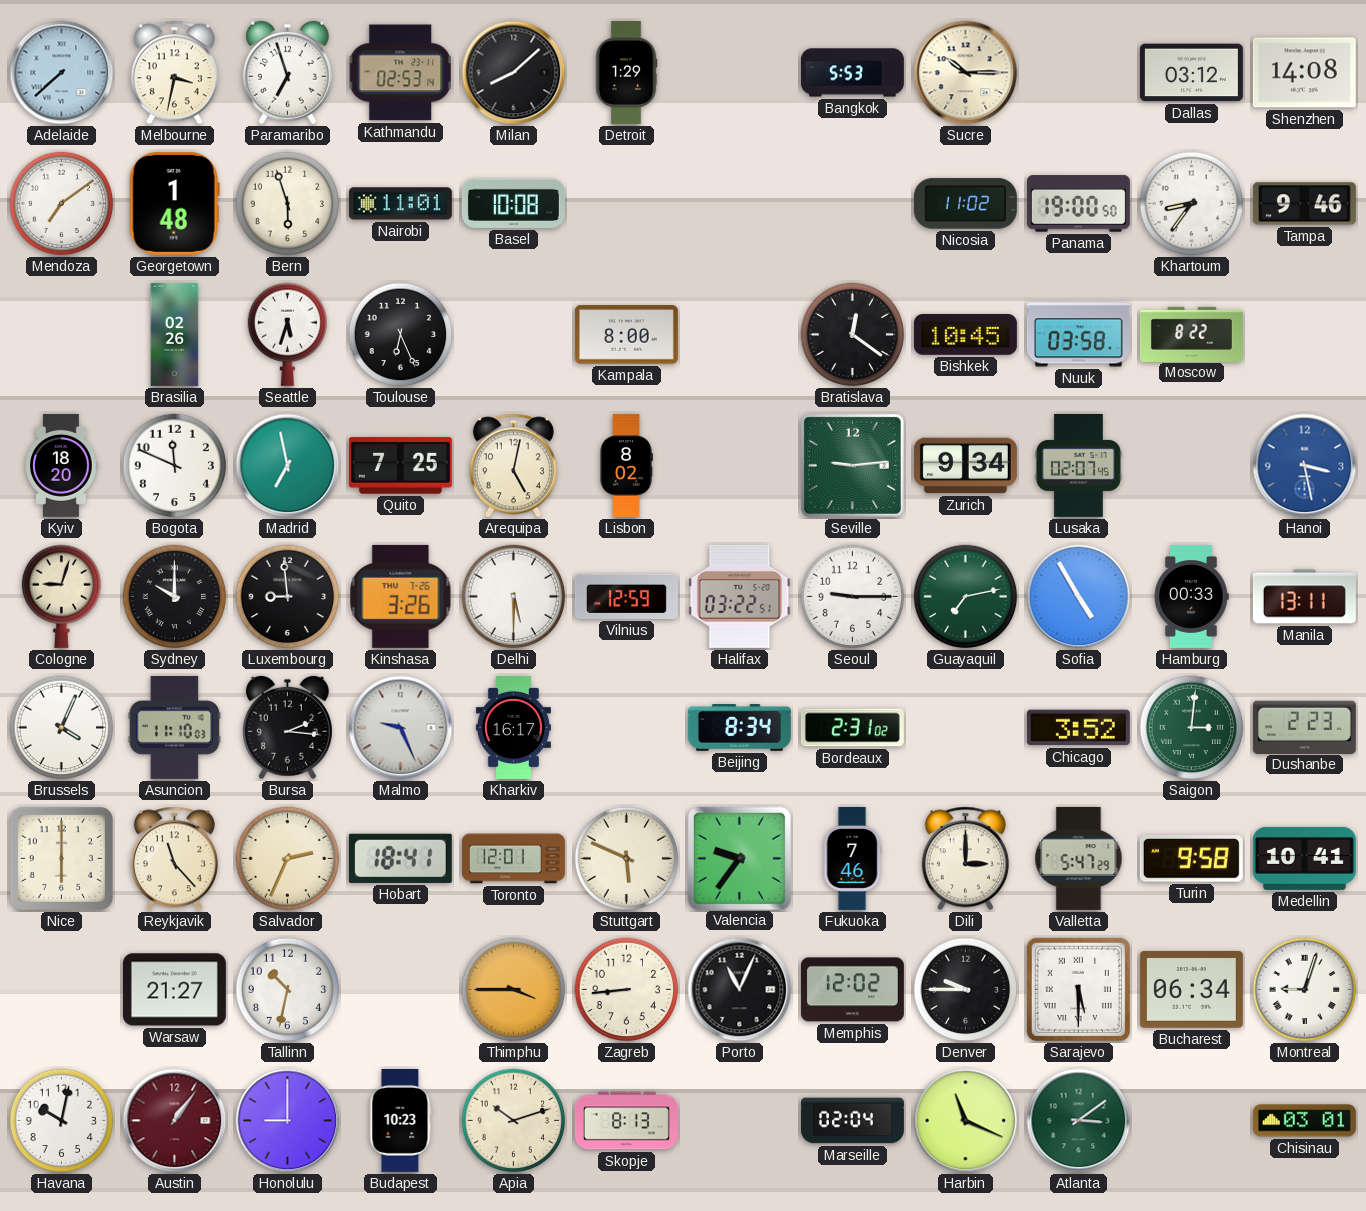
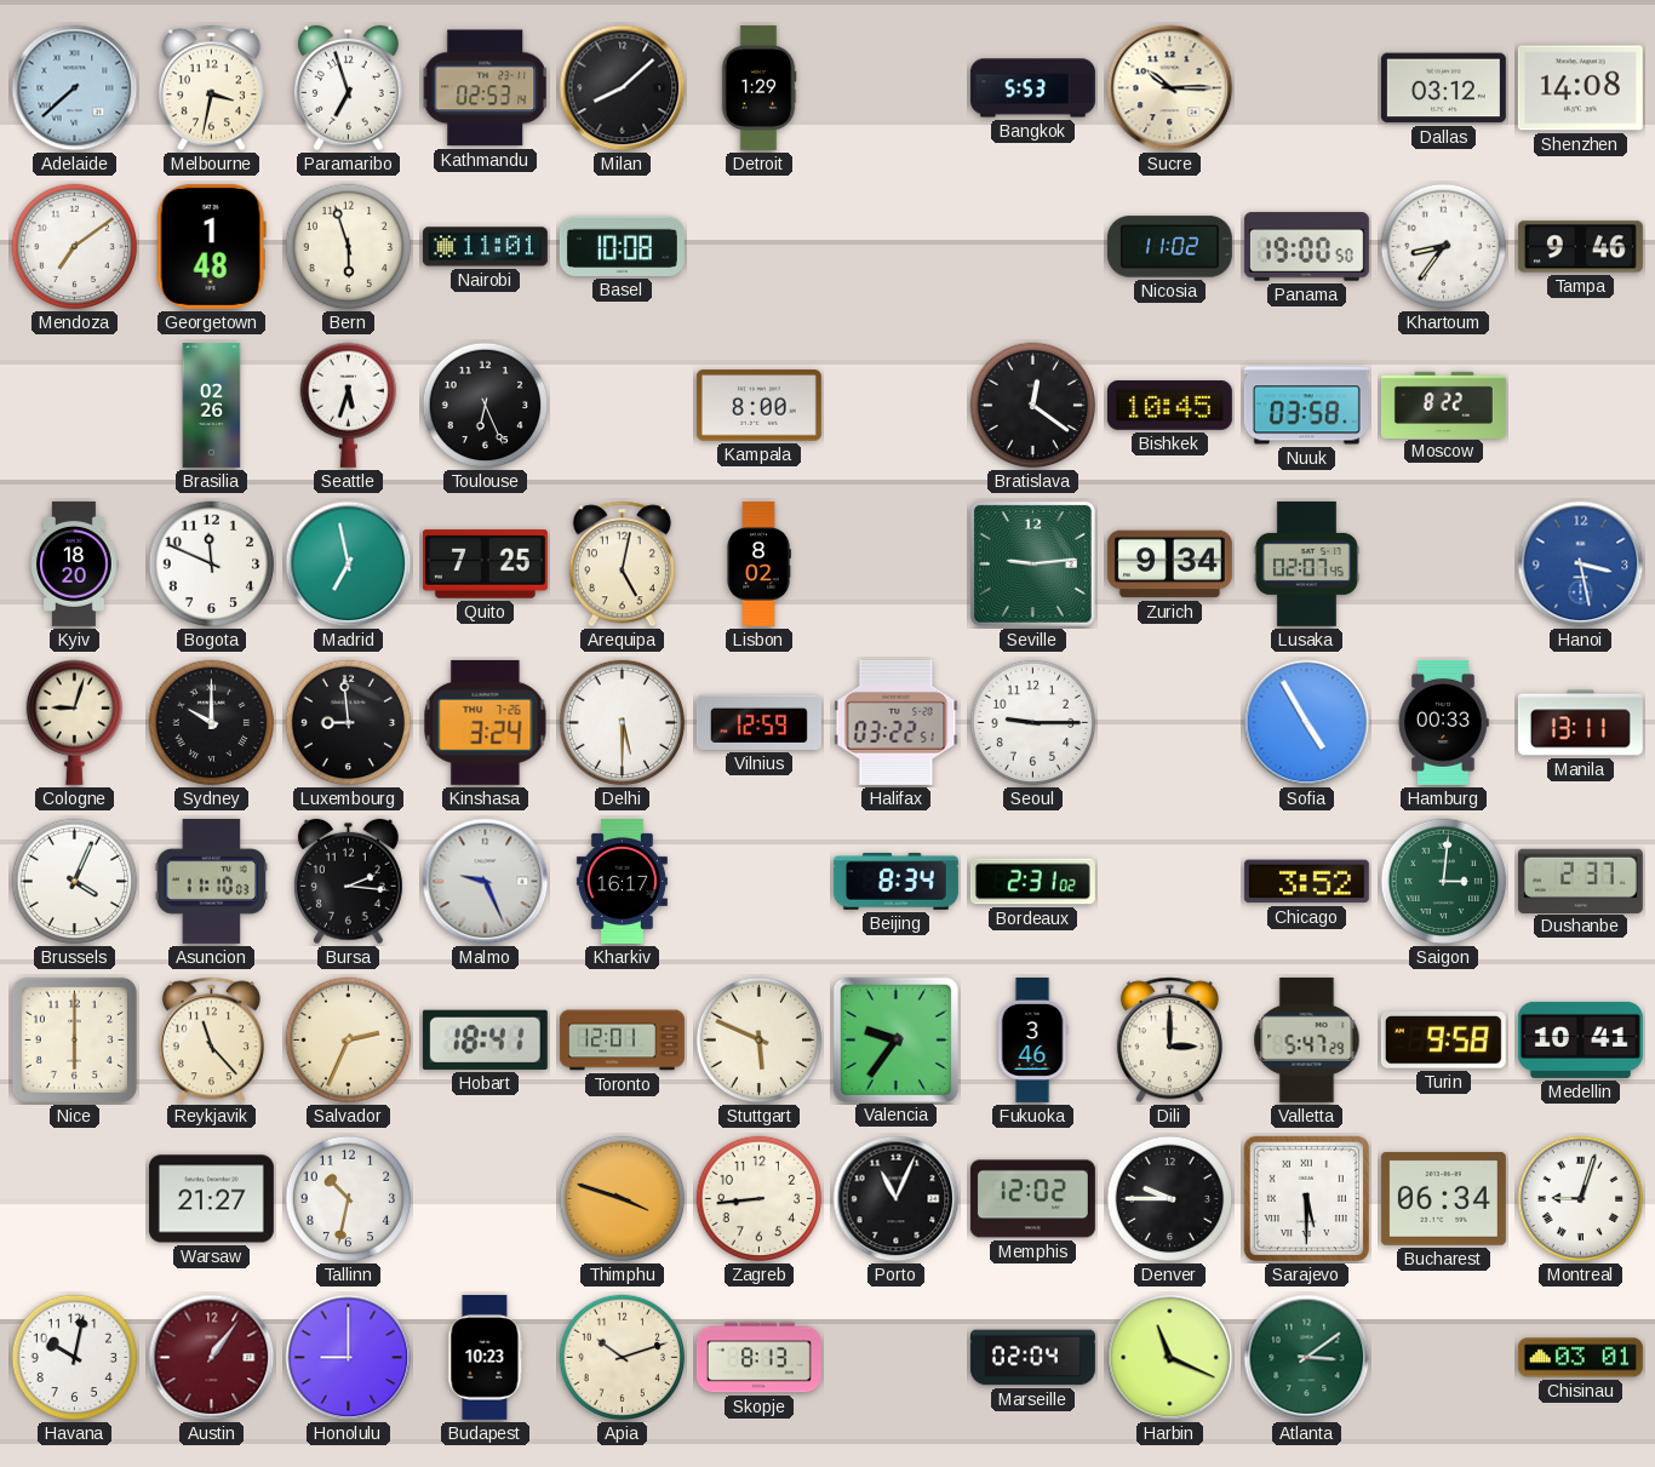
Kinshasa: 3:26 -> 3:24
Guayaquil: 7:13 -> none
Dushanbe: 2:23 -> 2:37
Fukuoka: 7:46 -> 3:46
Thimphu: 3:45 -> 3:48
